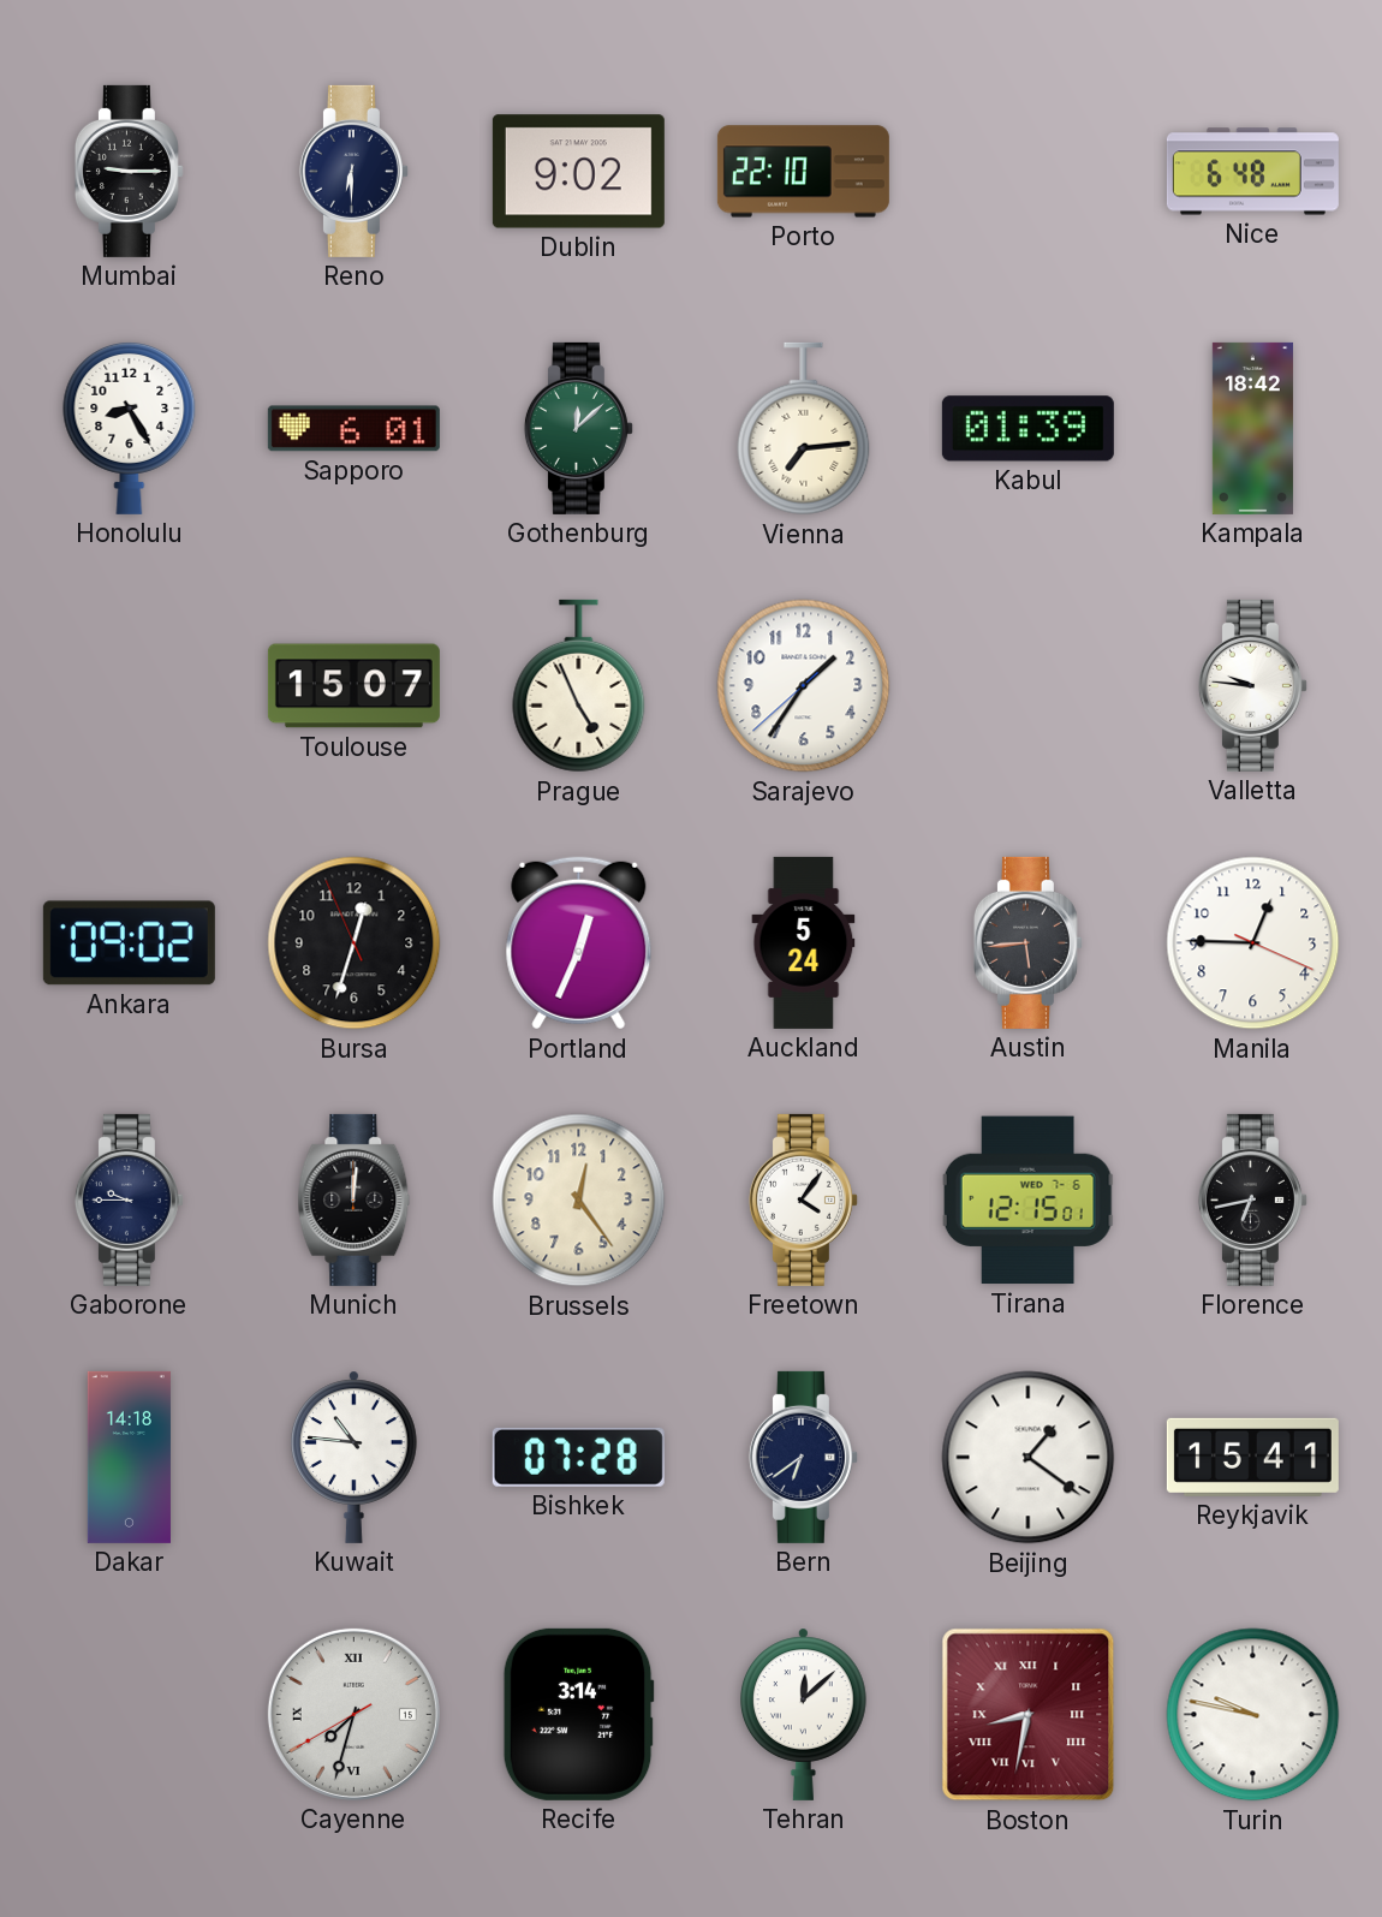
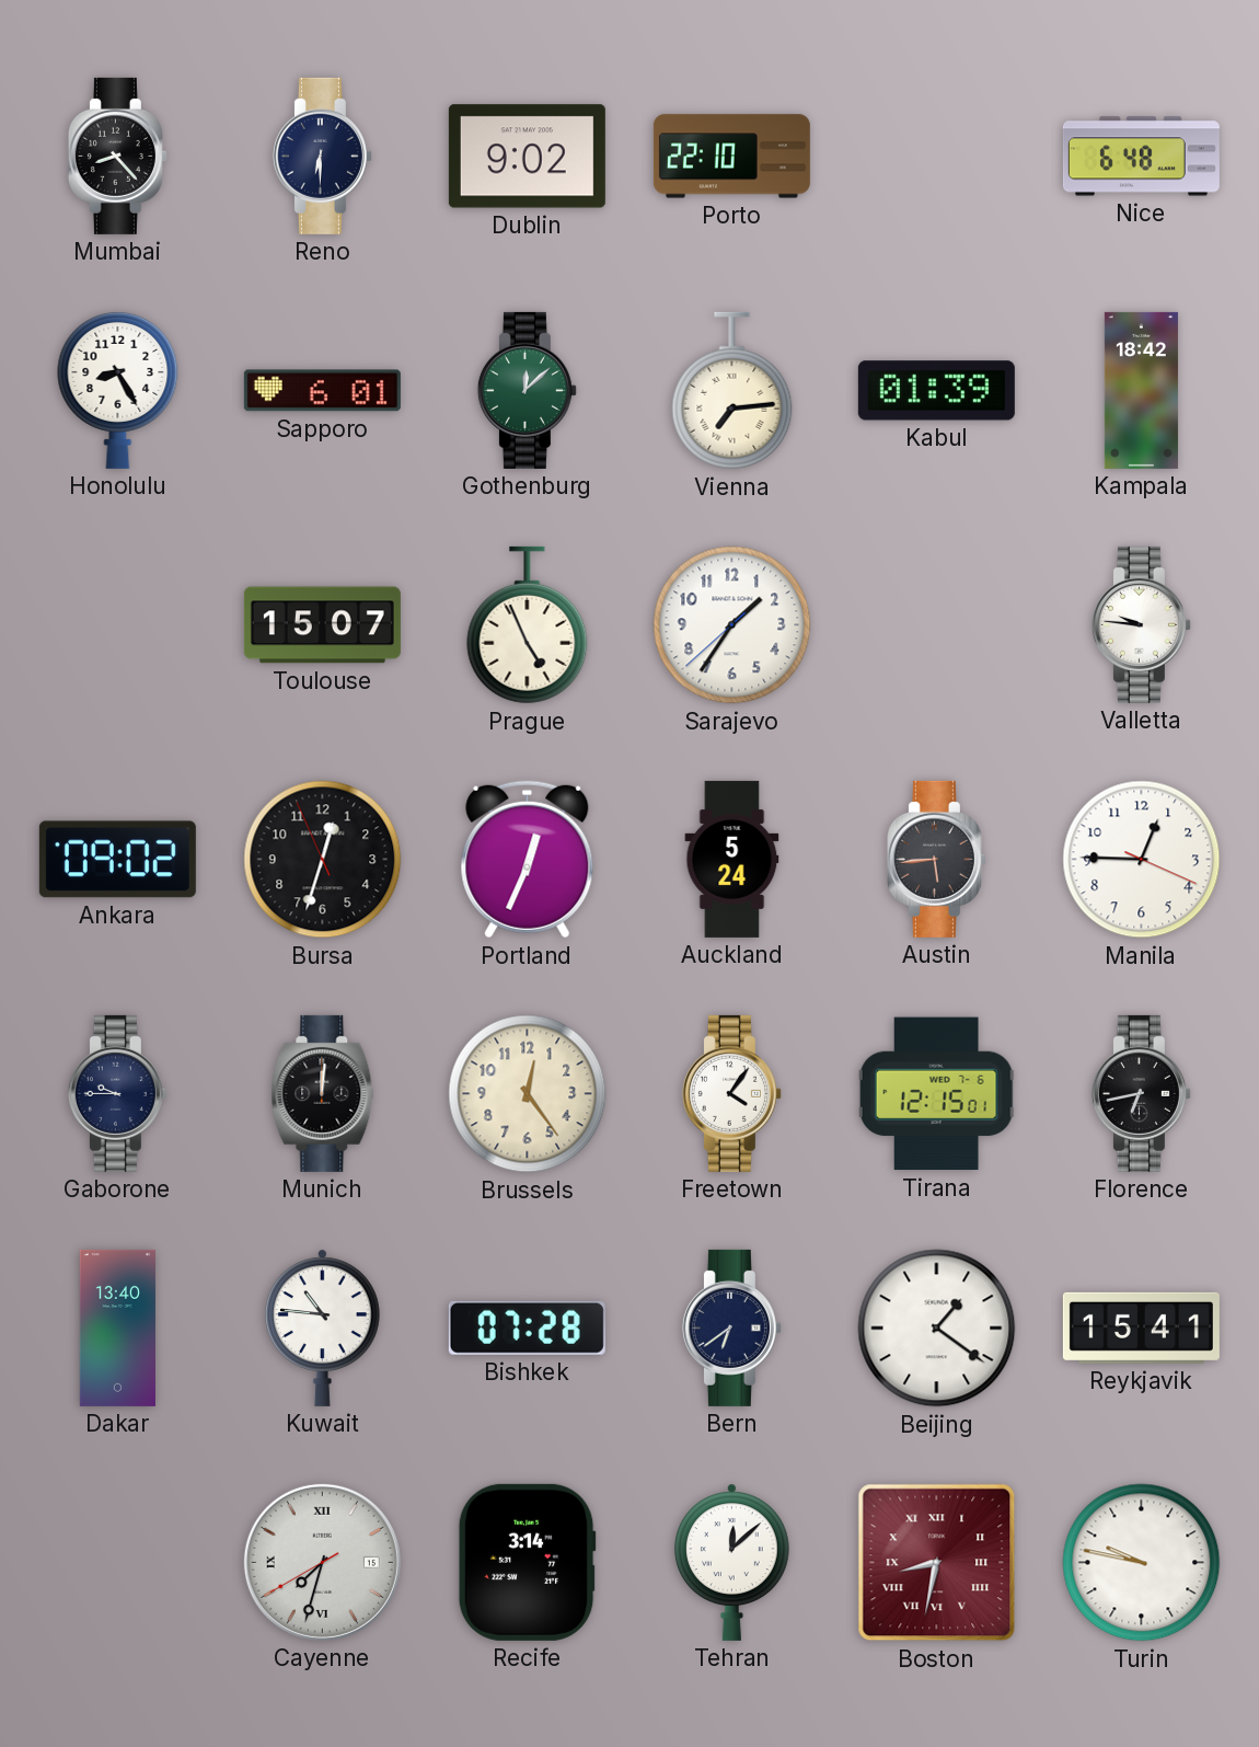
Mumbai: 9:15 -> 8:23
Dakar: 14:18 -> 13:40
